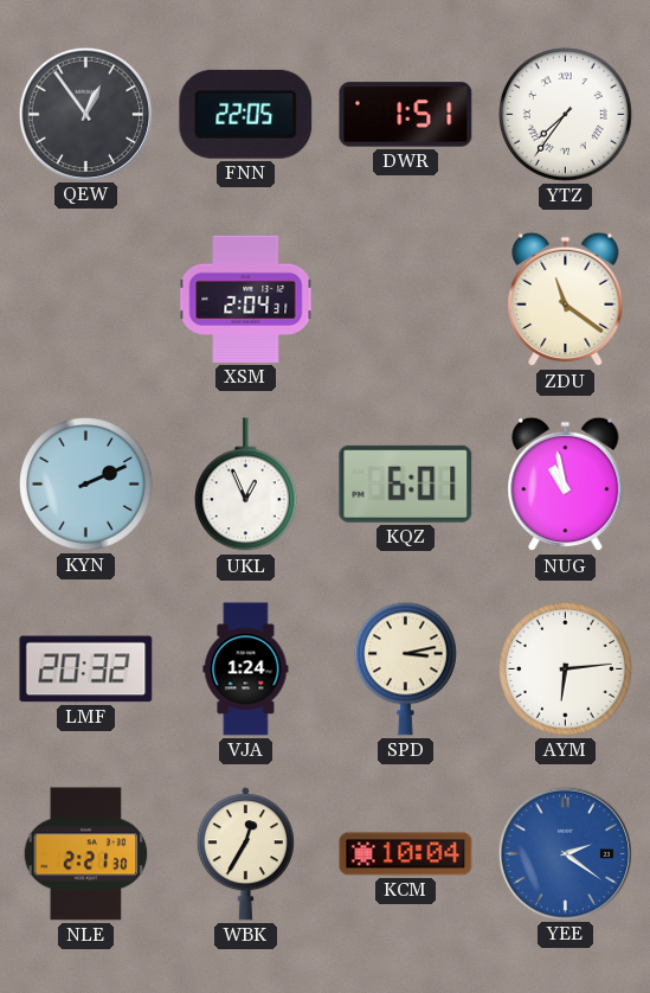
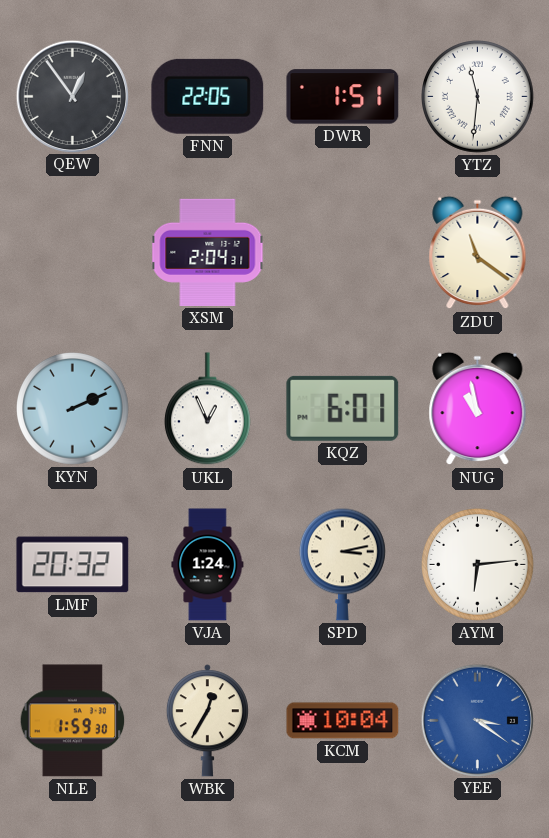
YTZ: 7:36 -> 11:31
NLE: 2:21 -> 1:59
YEE: 2:21 -> 3:21
